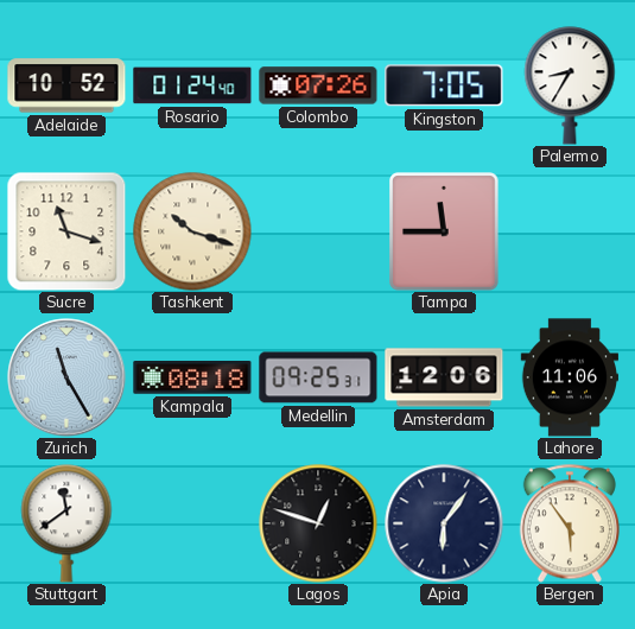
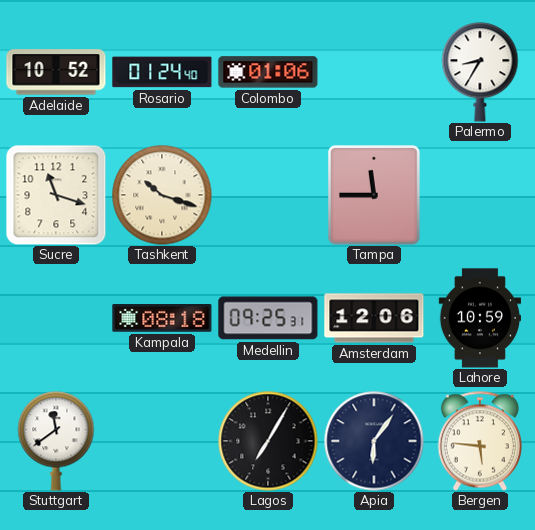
Colombo: 07:26 -> 01:06
Kingston: 7:05 -> none
Zurich: 11:25 -> none
Lahore: 11:06 -> 10:59
Lagos: 12:48 -> 7:05
Bergen: 5:54 -> 5:46
